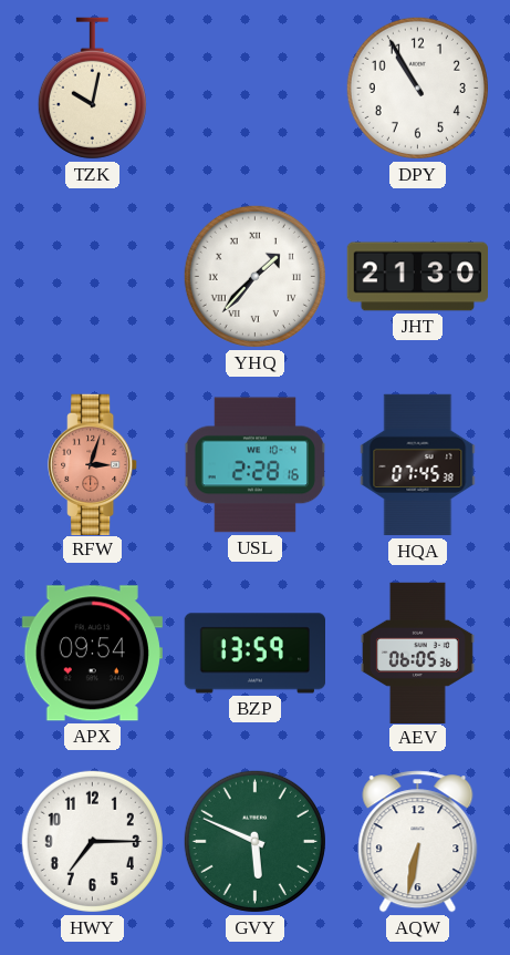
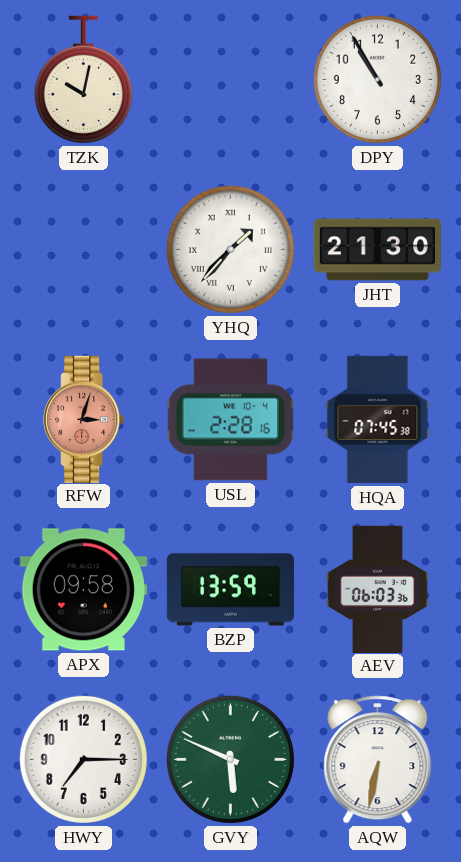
APX: 09:54 -> 09:58
AEV: 06:05 -> 06:03
